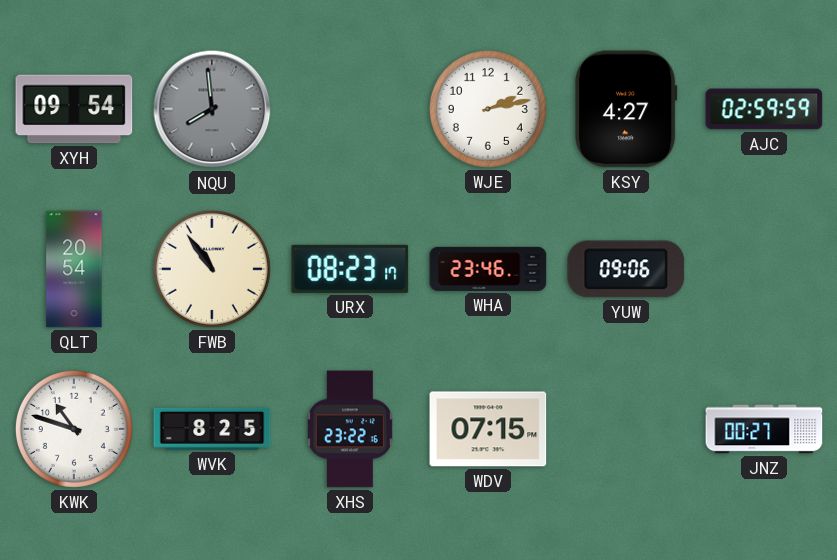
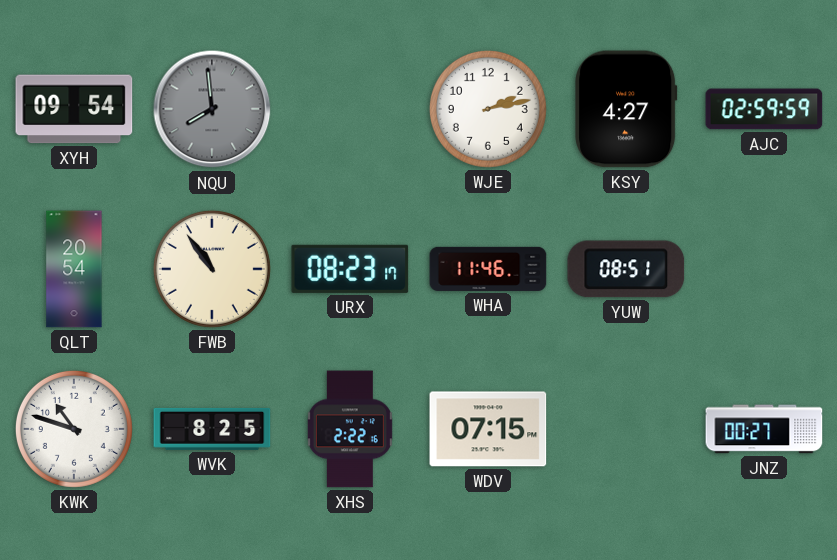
WHA: 23:46 -> 11:46
YUW: 09:06 -> 08:51
XHS: 23:22 -> 2:22
